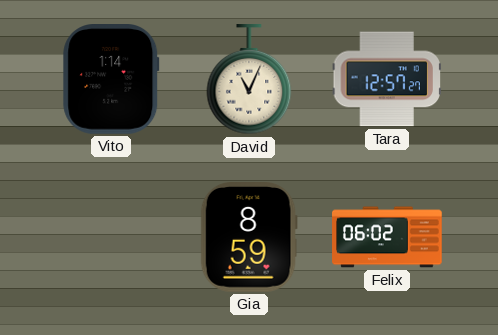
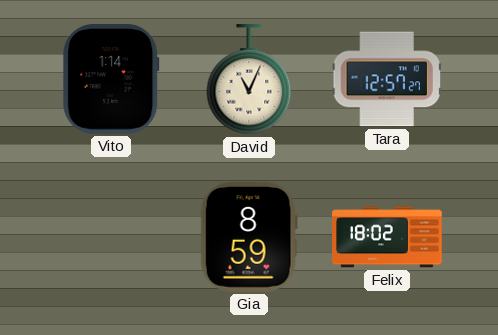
Felix: 06:02 -> 18:02
